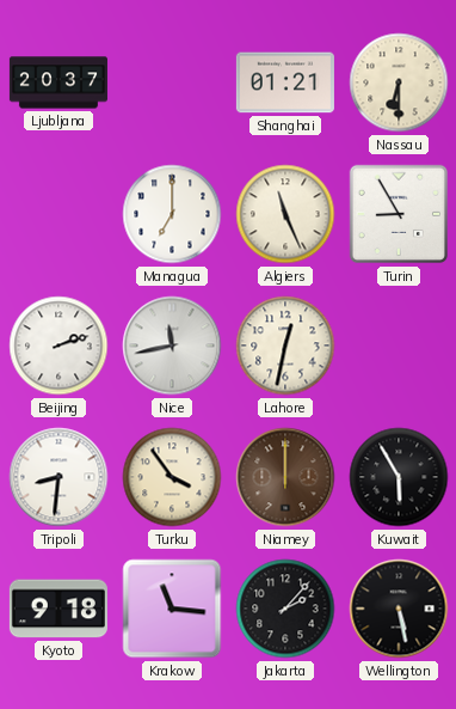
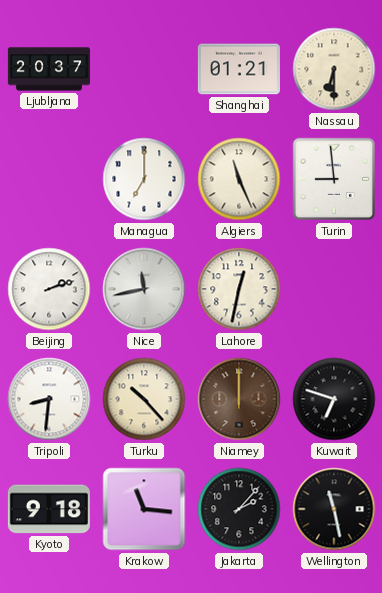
Turin: 8:55 -> 8:59
Turku: 3:54 -> 10:23
Kuwait: 5:55 -> 6:48
Wellington: 5:28 -> 11:28
